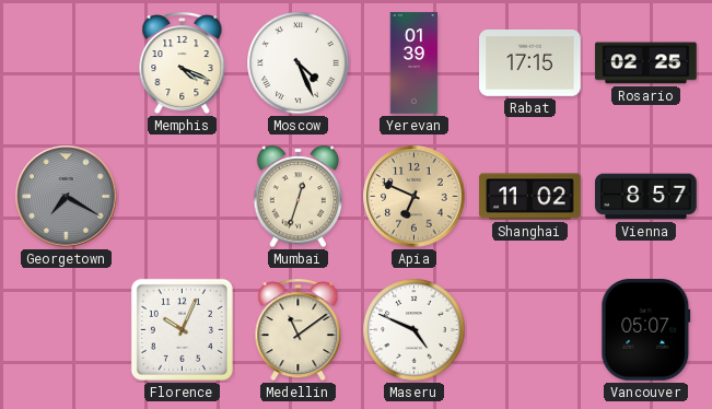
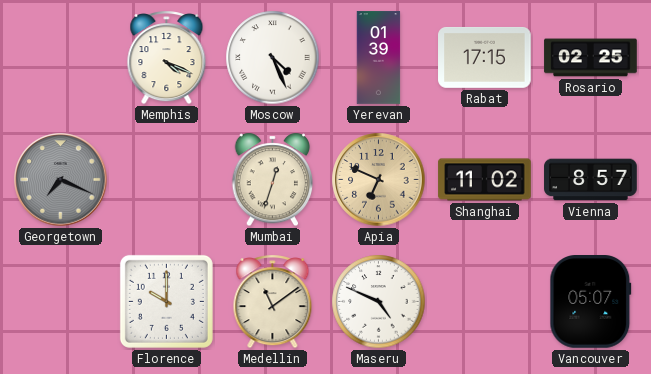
Georgetown: 7:20 -> 7:19
Florence: 10:04 -> 10:00
